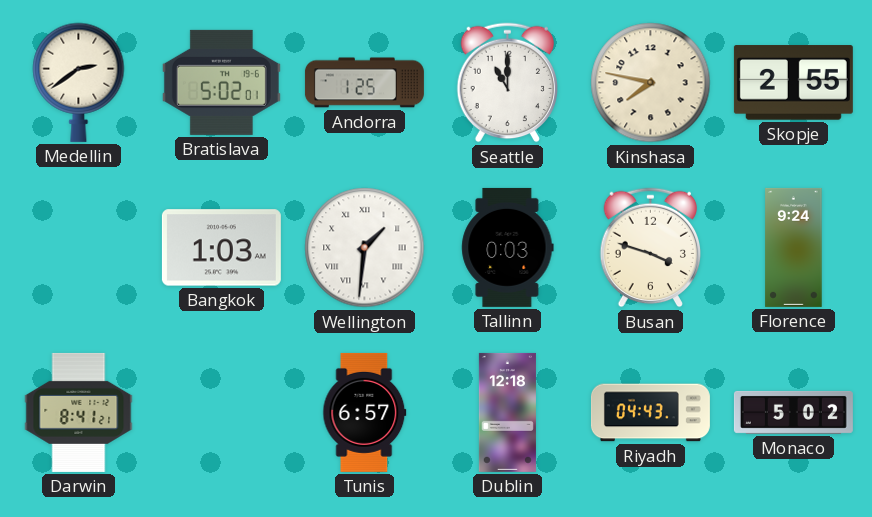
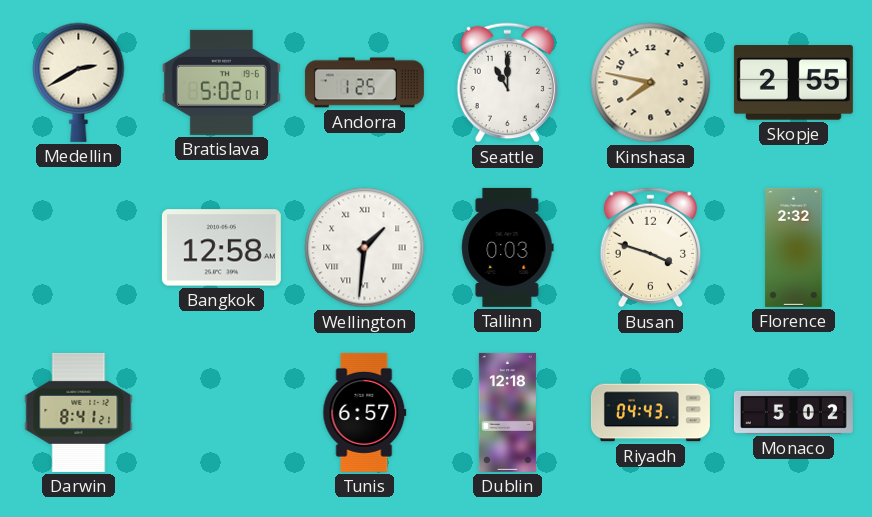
Medellin: 2:39 -> 2:40
Bangkok: 1:03 -> 12:58
Florence: 9:24 -> 2:32
